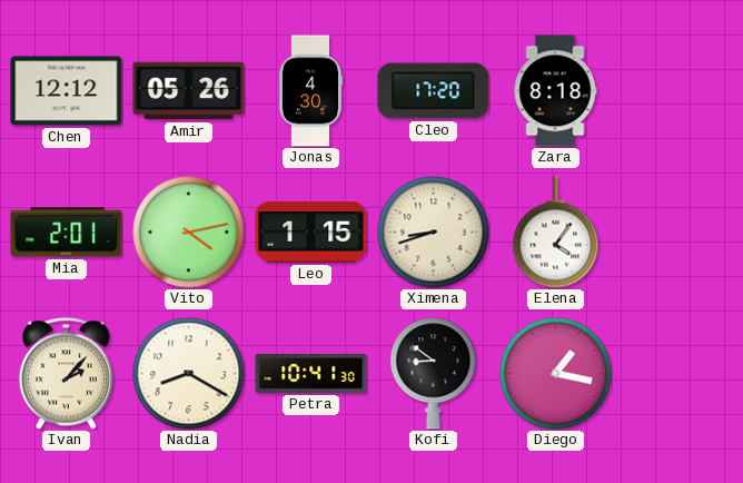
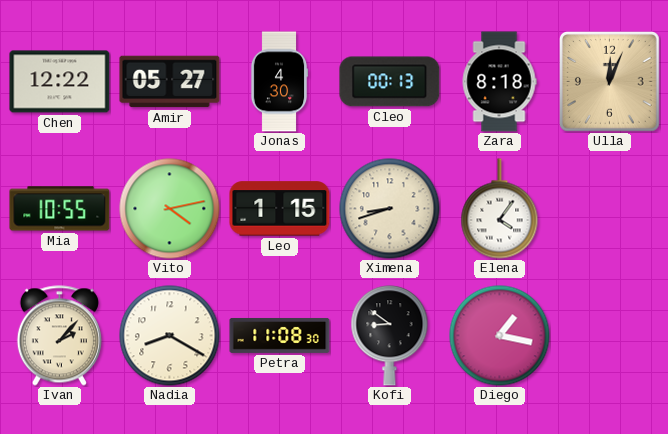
Chen: 12:12 -> 12:22
Amir: 05:26 -> 05:27
Cleo: 17:20 -> 00:13
Ulla: none -> 12:04
Mia: 2:01 -> 10:55
Petra: 10:41 -> 11:08
